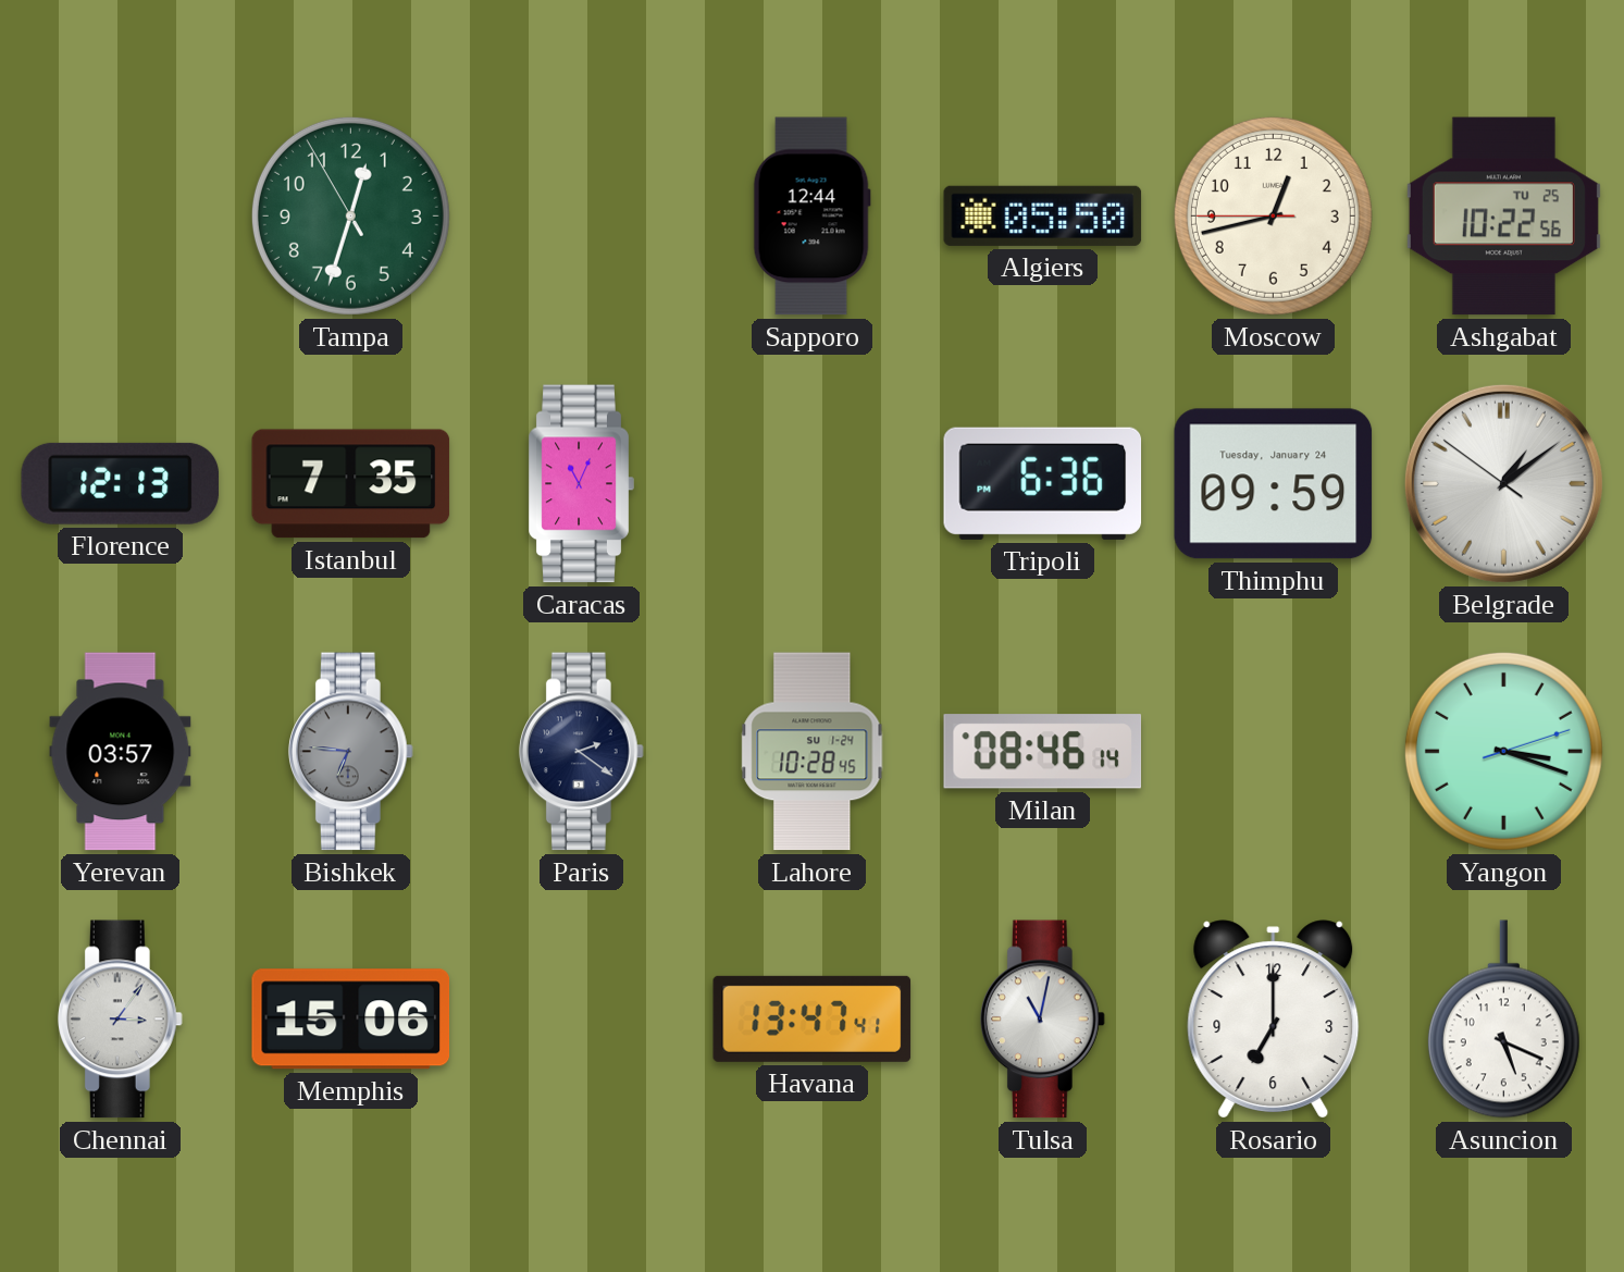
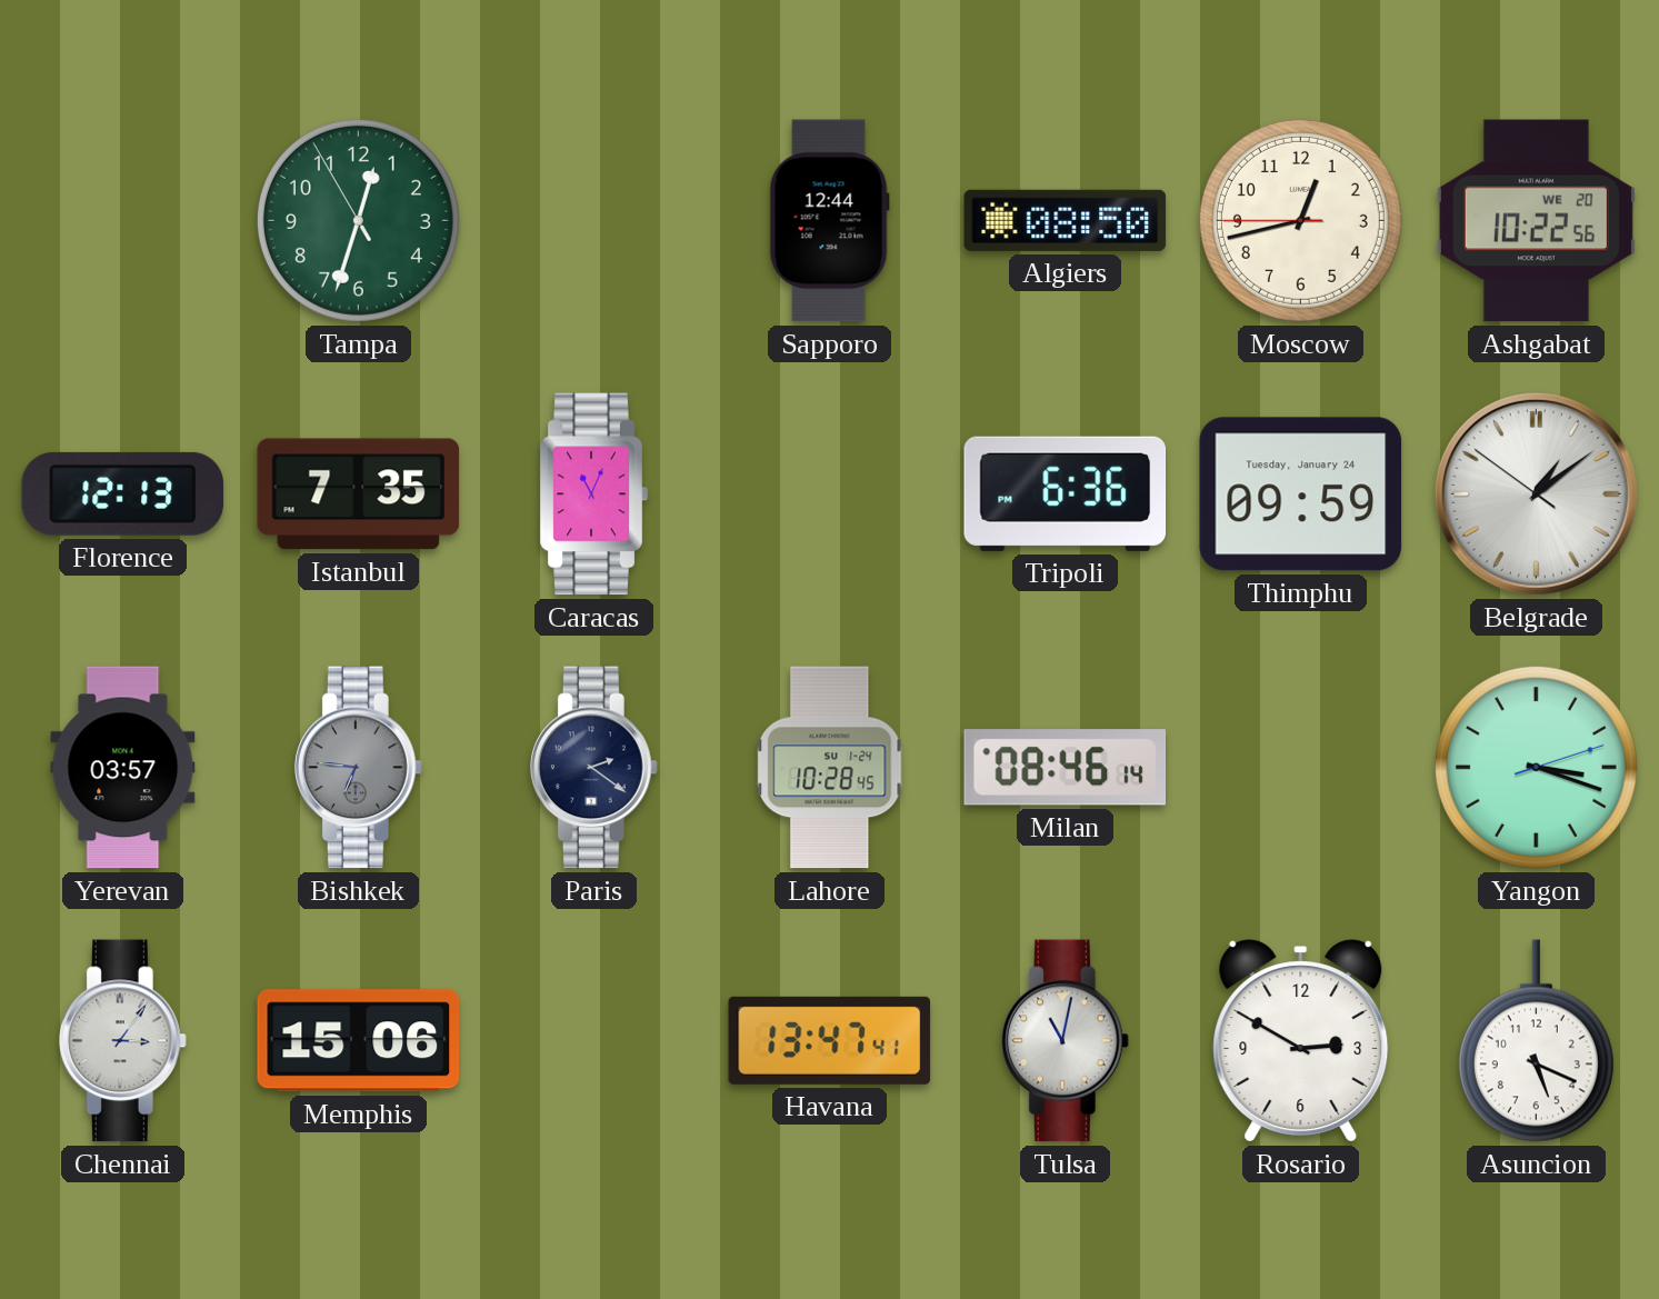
Algiers: 05:50 -> 08:50
Ashgabat date: TU 25 -> WE 20
Rosario: 7:00 -> 2:50
